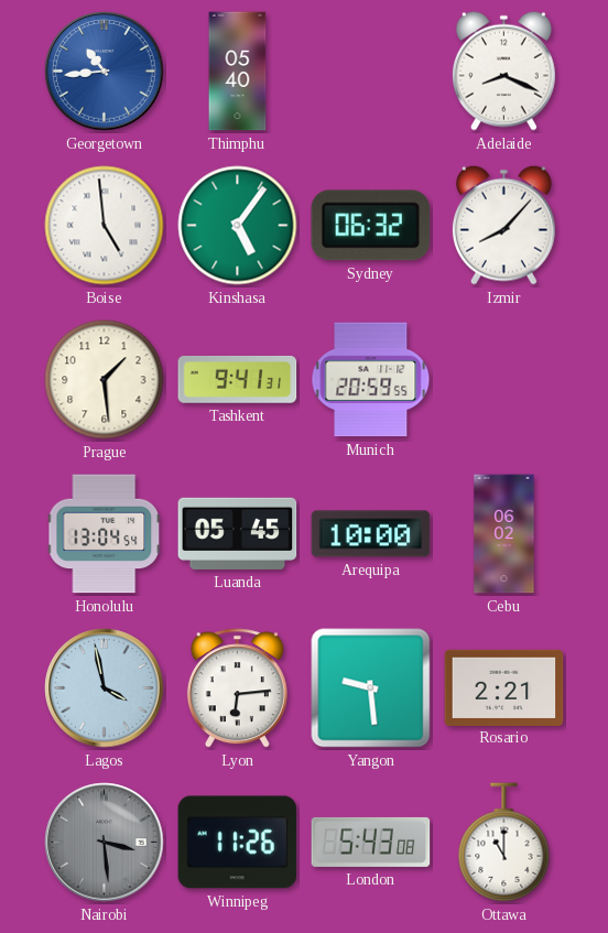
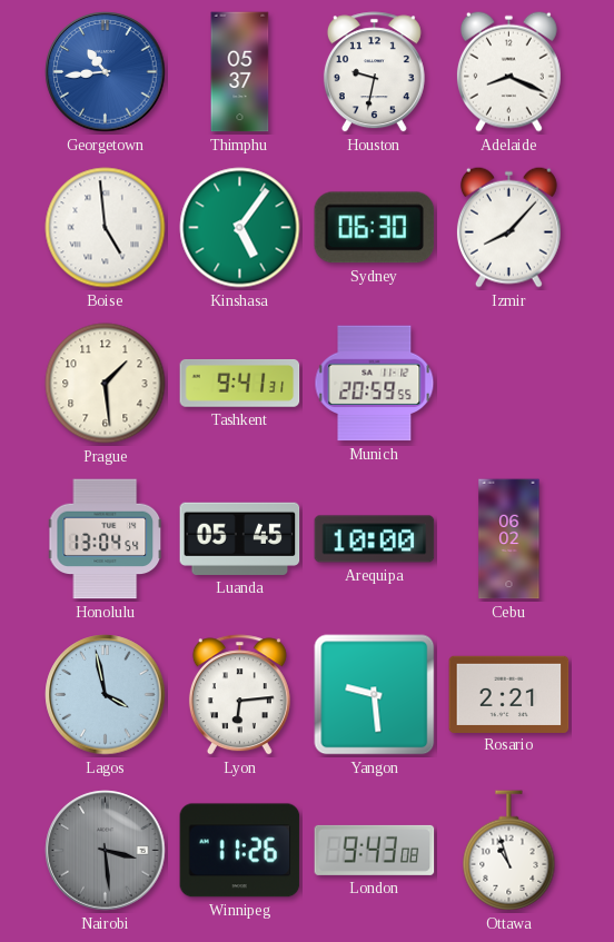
Thimphu: 05:40 -> 05:37
Houston: none -> 9:32
Sydney: 06:32 -> 06:30
London: 5:43 -> 9:43
Ottawa: 11:00 -> 10:57
